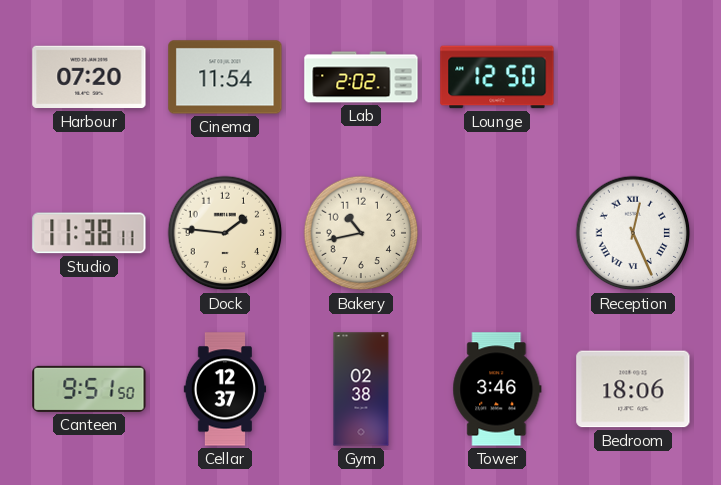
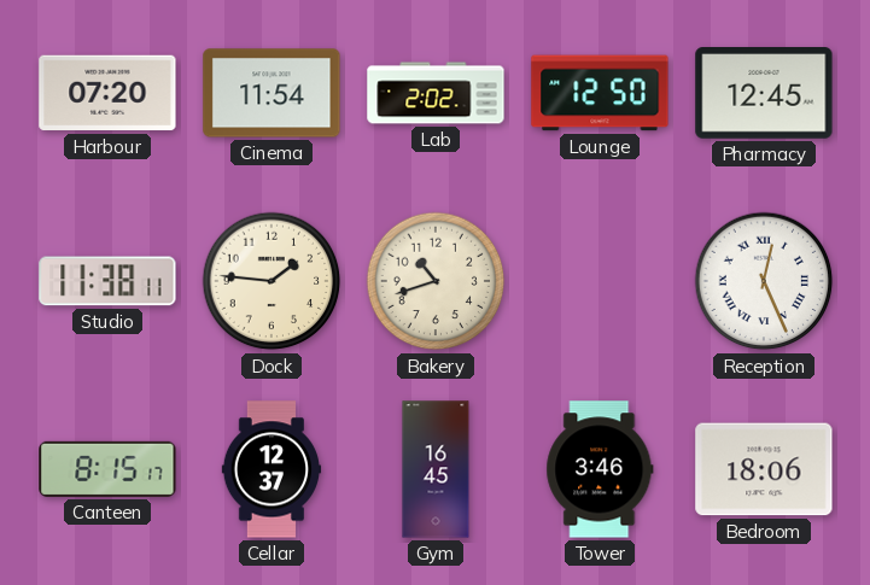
Pharmacy: none -> 12:45
Bakery: 10:43 -> 10:42
Canteen: 9:51 -> 8:15
Gym: 02:38 -> 16:45
